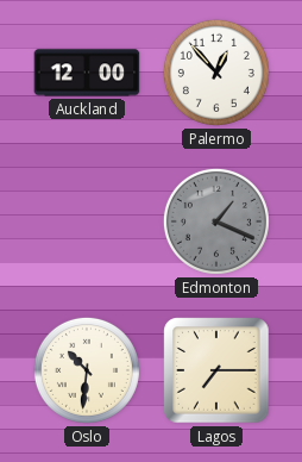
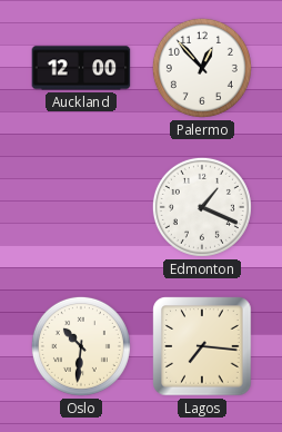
Edmonton dial: grey -> white
Lagos: 7:15 -> 7:16
